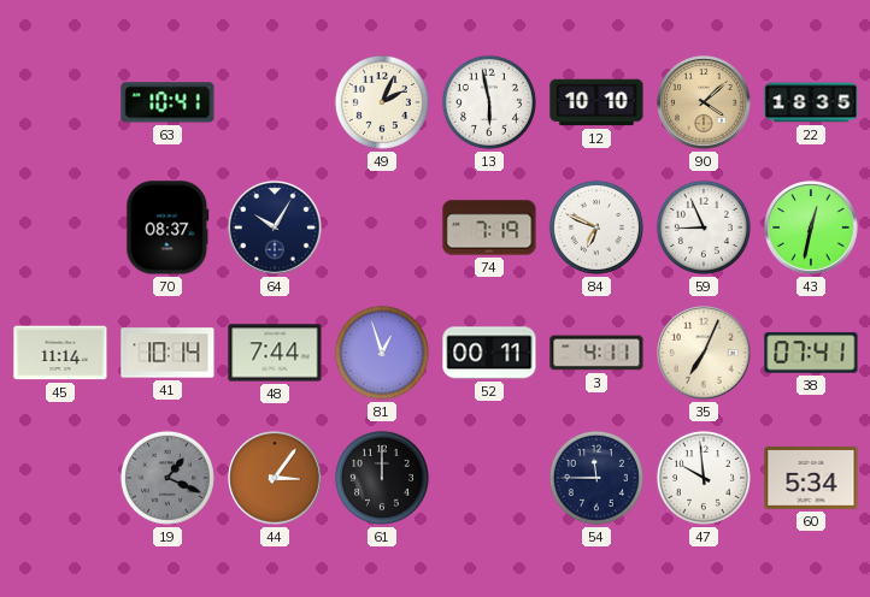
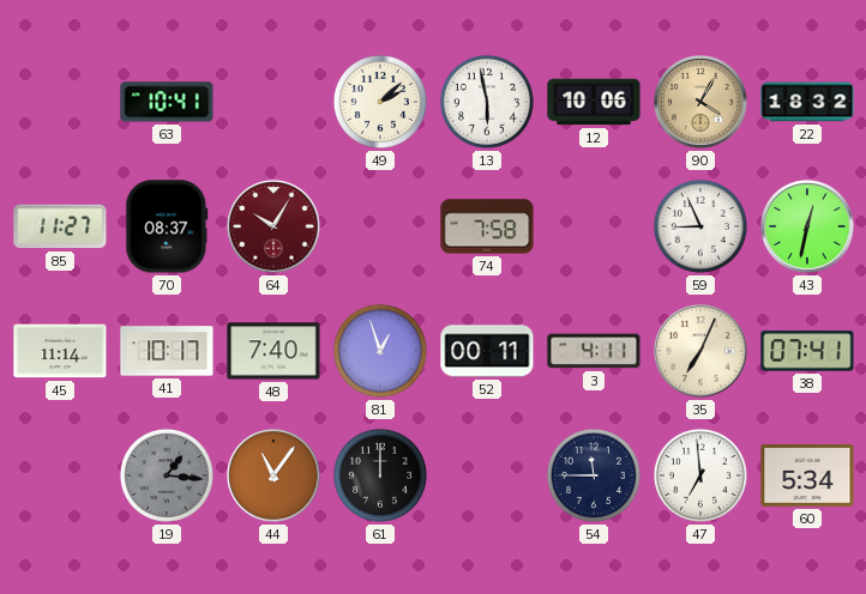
49: 2:04 -> 2:08
12: 10:10 -> 10:06
90: 4:08 -> 4:05
22: 18:35 -> 18:32
85: none -> 11:27
64 dial: navy -> burgundy
74: 7:19 -> 7:58
84: 6:49 -> none
41: 10:14 -> 10:17
48: 7:44 -> 7:40
19: 1:19 -> 1:16
44: 3:06 -> 11:06
47: 9:59 -> 6:59
